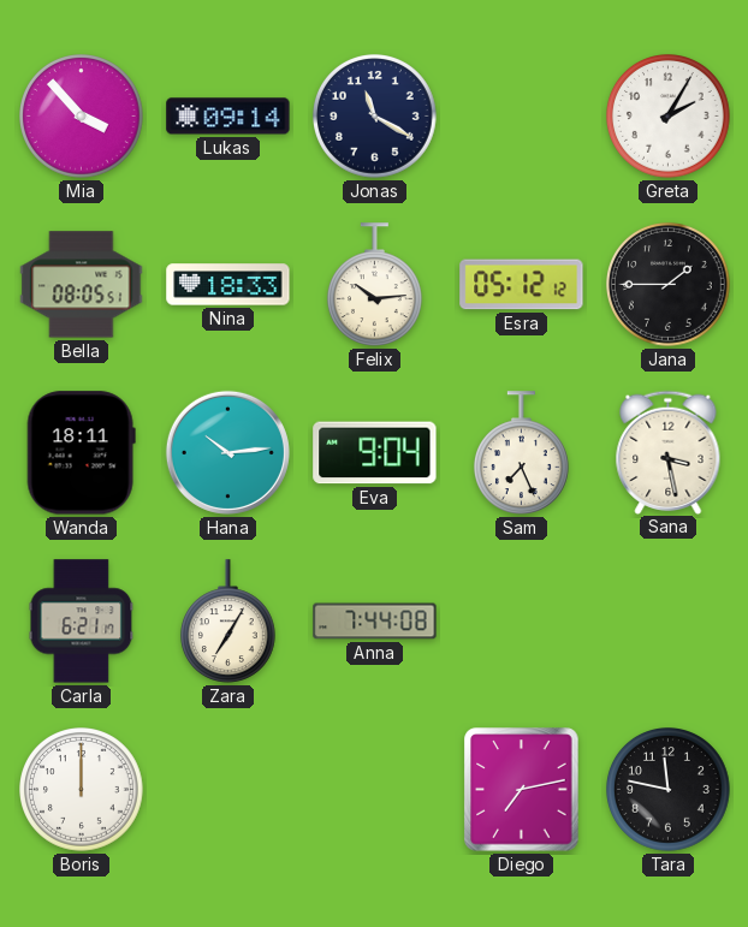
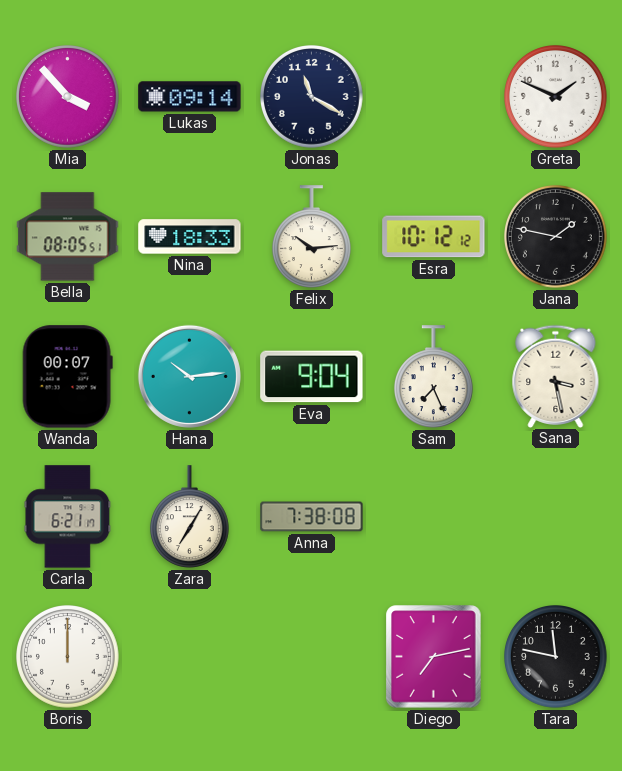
Greta: 2:05 -> 1:49
Esra: 05:12 -> 10:12
Jana: 1:45 -> 1:47
Wanda: 18:11 -> 00:07
Anna: 7:44 -> 7:38
